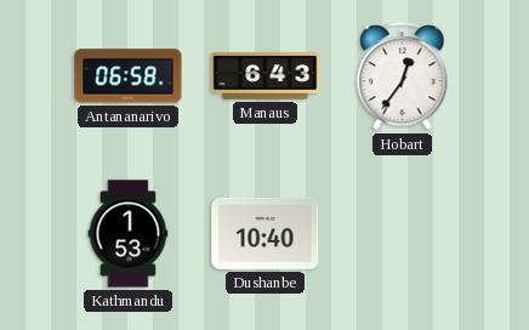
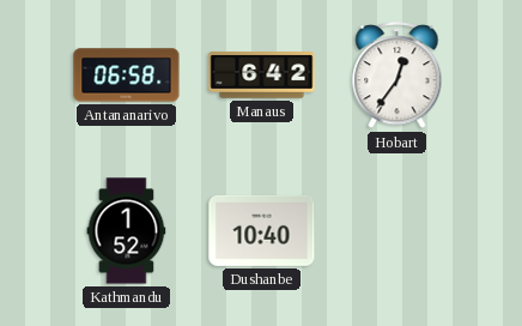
Manaus: 6:43 -> 6:42
Kathmandu: 1:53 -> 1:52
